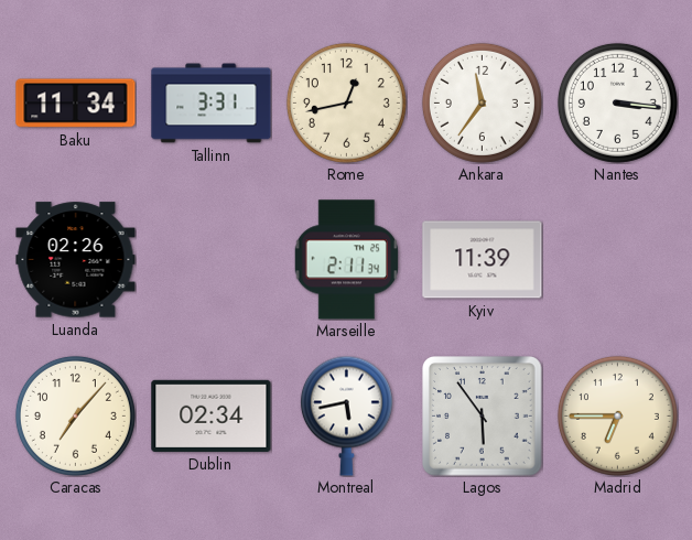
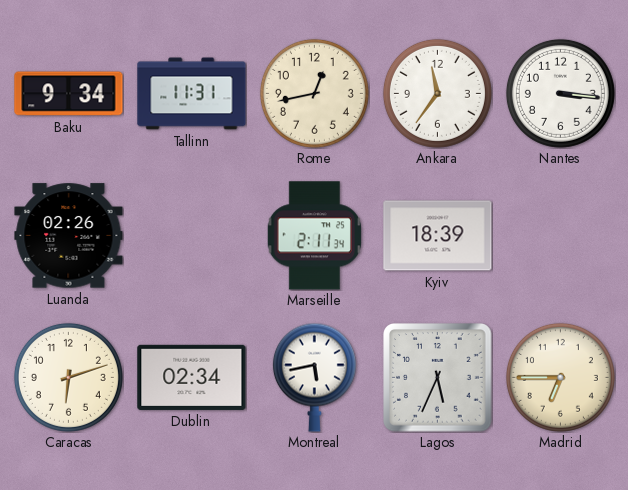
Baku: 11:34 -> 9:34
Tallinn: 3:31 -> 11:31
Kyiv: 11:39 -> 18:39
Caracas: 7:07 -> 6:12
Lagos: 5:54 -> 5:34
